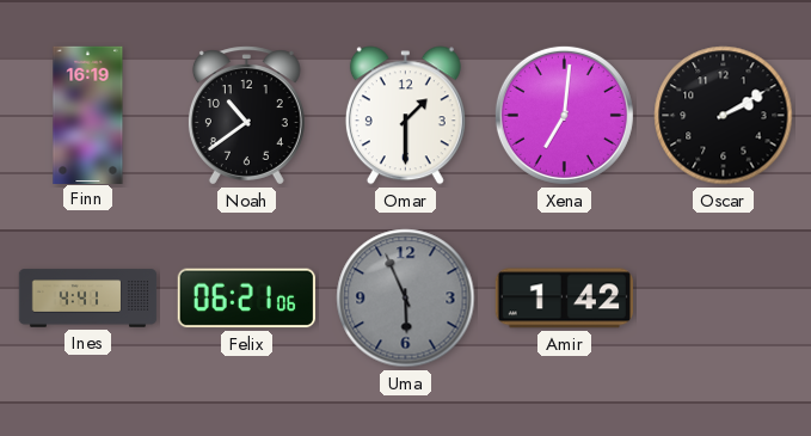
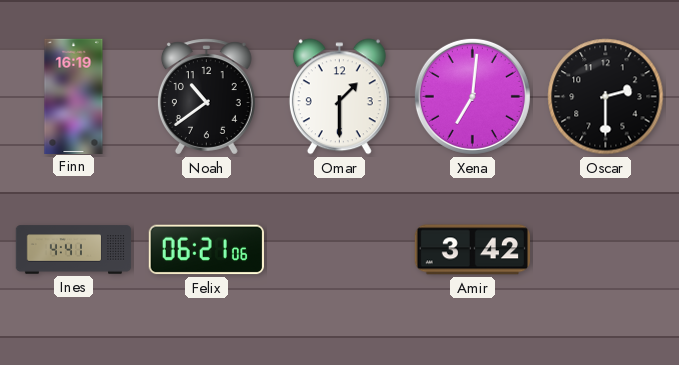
Oscar: 2:10 -> 2:30
Uma: 5:56 -> none
Amir: 1:42 -> 3:42
